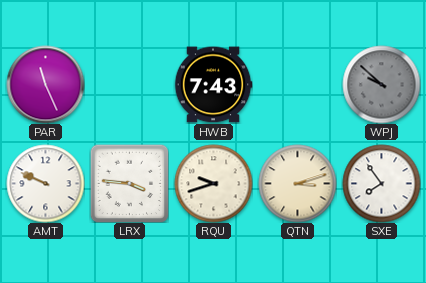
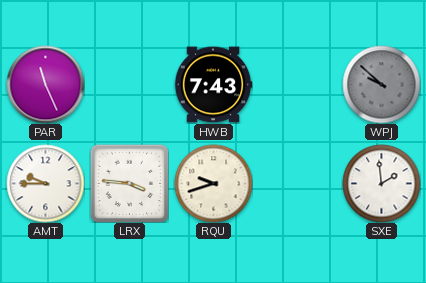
AMT: 9:49 -> 9:45
QTN: 3:12 -> none
SXE: 7:54 -> 1:59
